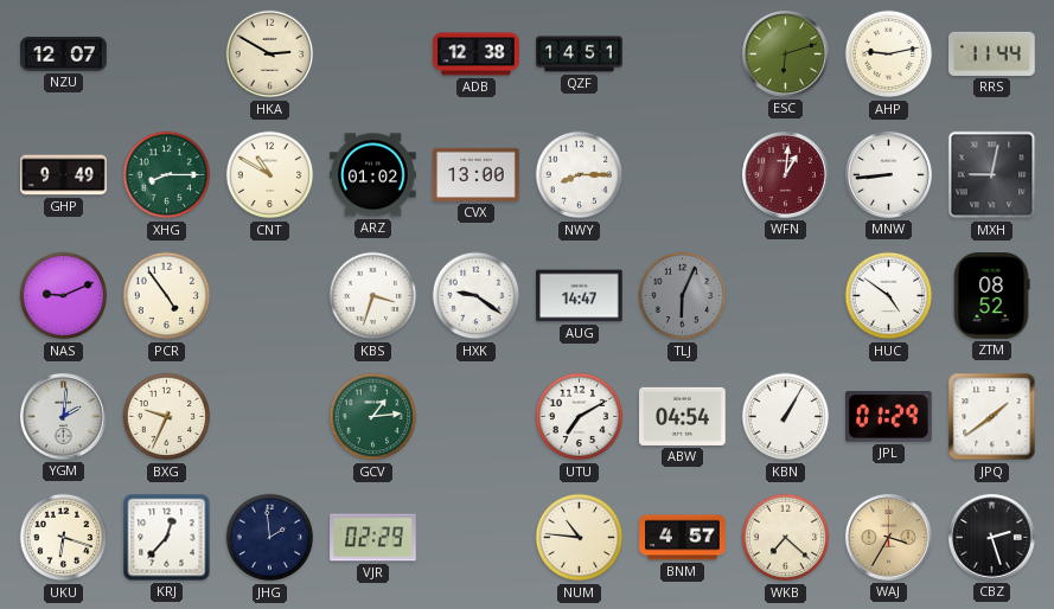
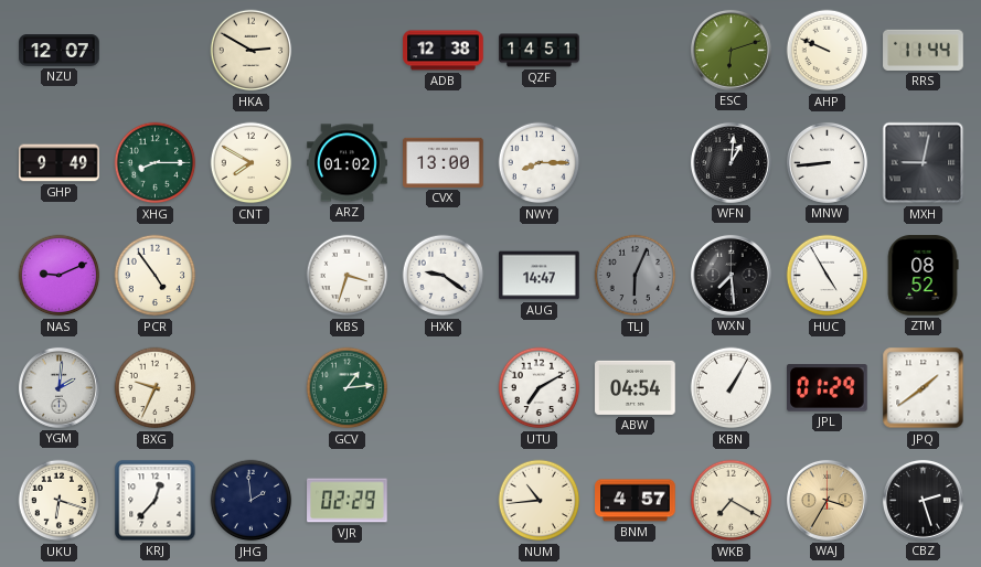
AHP: 9:13 -> 9:49
CNT: 10:50 -> 7:50
WFN dial: burgundy -> black
WXN: none -> 7:29
HUC: 4:51 -> 4:55
NUM: 10:46 -> 10:44
WKB: 7:22 -> 7:20
